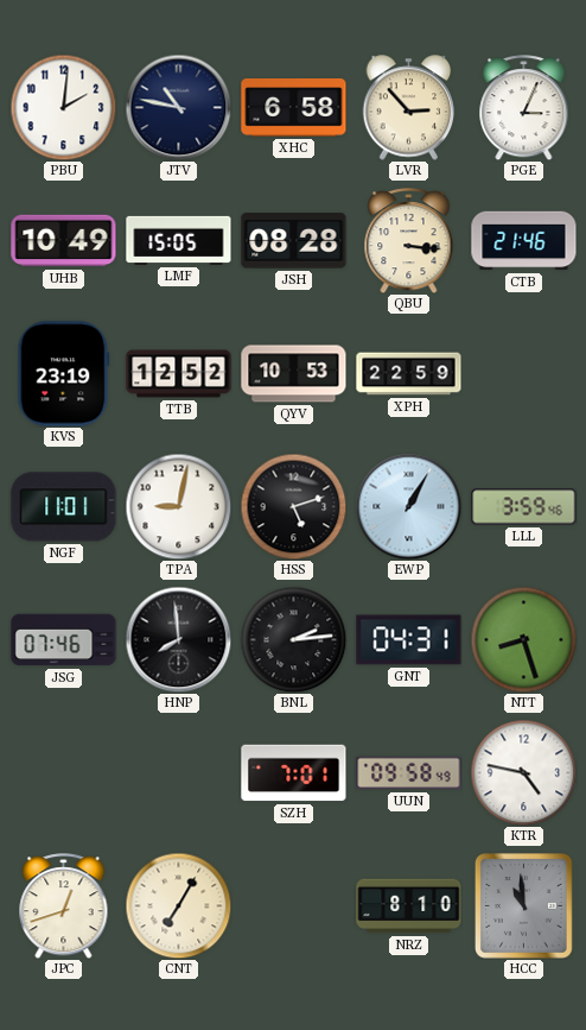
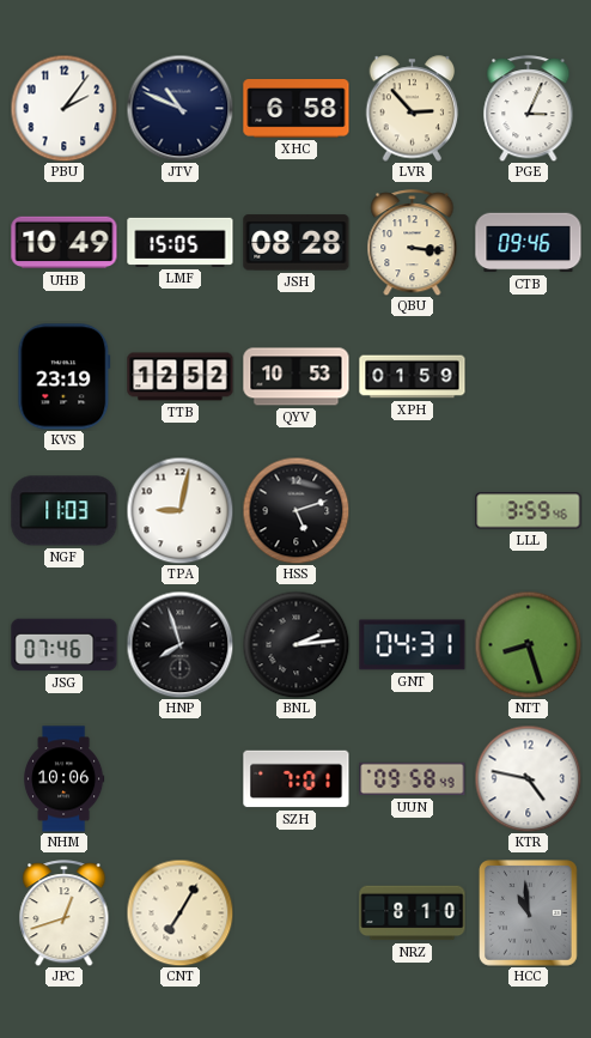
PBU: 2:01 -> 2:06
JTV: 10:47 -> 10:49
CTB: 21:46 -> 09:46
XPH: 22:59 -> 01:59
NGF: 11:01 -> 11:03
EWP: 1:05 -> none
HNP: 7:59 -> 7:57
NHM: none -> 10:06
